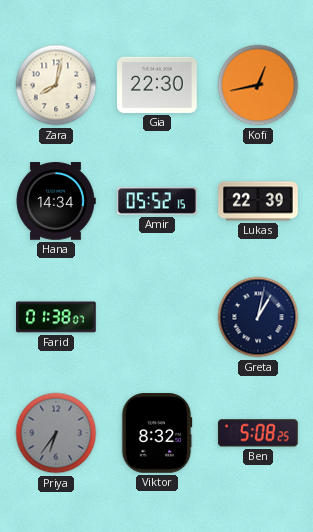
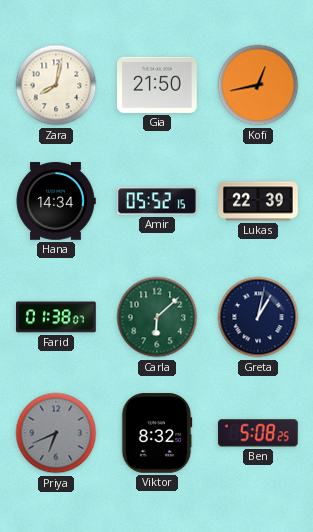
Gia: 22:30 -> 21:50
Carla: none -> 6:08
Priya: 6:36 -> 6:41
